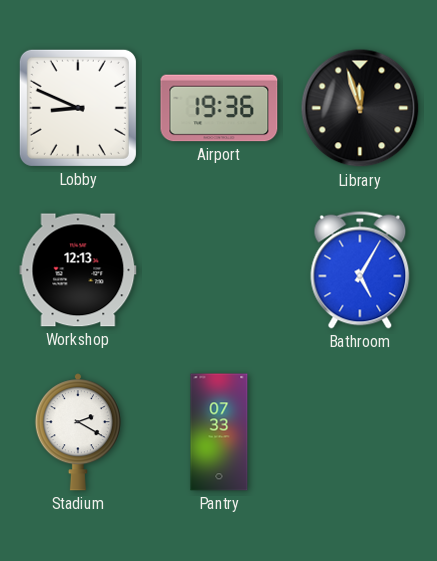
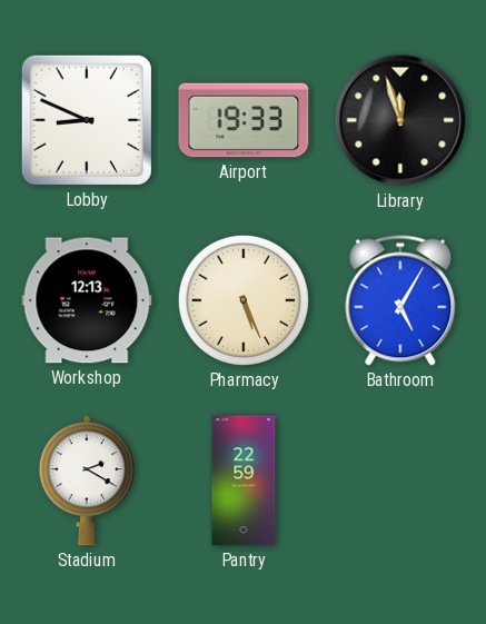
Airport: 19:36 -> 19:33
Pharmacy: none -> 5:26
Pantry: 07:33 -> 22:59
